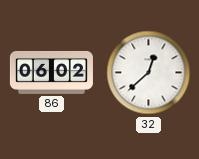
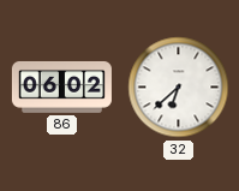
32: 12:38 -> 6:38
